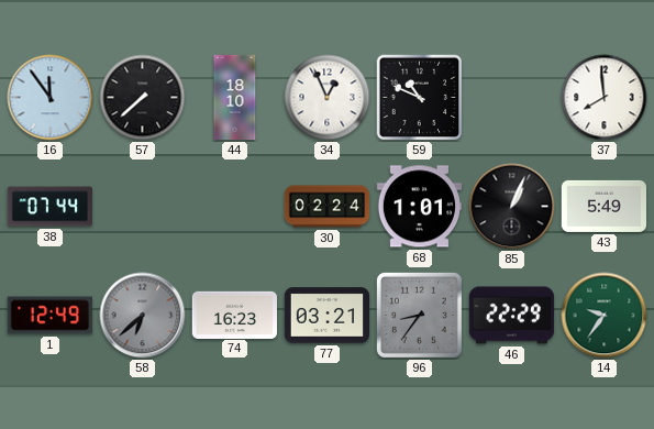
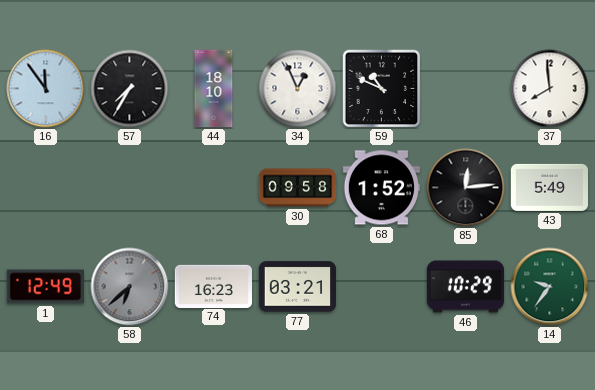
57: 7:38 -> 7:35
38: 07:44 -> none
30: 02:24 -> 09:58
68: 1:01 -> 1:52
85: 1:04 -> 12:14
96: 8:36 -> none
46: 22:29 -> 10:29
